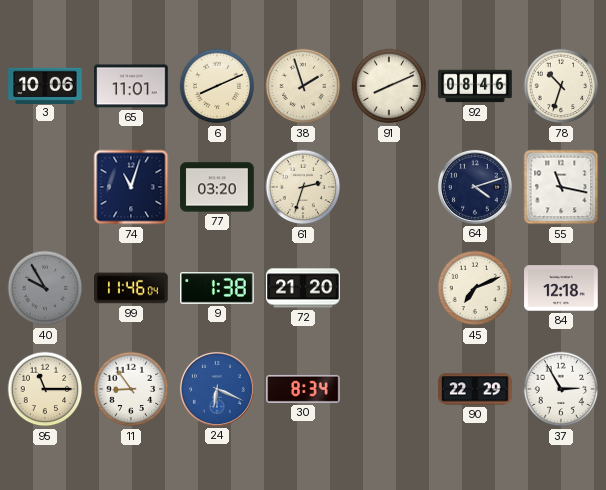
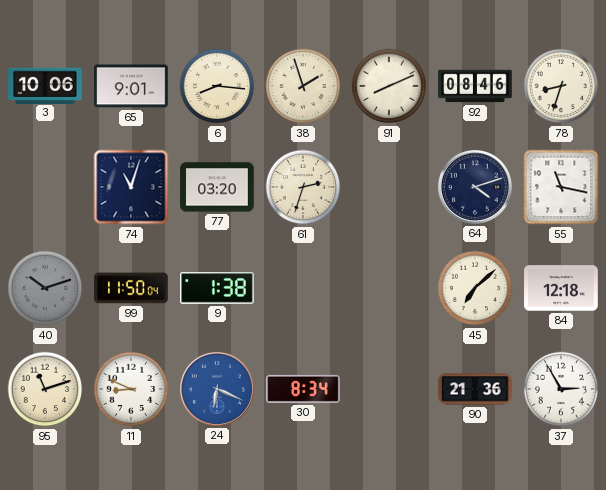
65: 11:01 -> 9:01
6: 8:11 -> 8:16
78: 10:33 -> 8:33
40: 9:55 -> 10:12
99: 11:46 -> 11:50
72: 21:20 -> none
45: 7:11 -> 7:08
95: 11:15 -> 11:12
11: 8:54 -> 8:49
90: 22:29 -> 21:36
